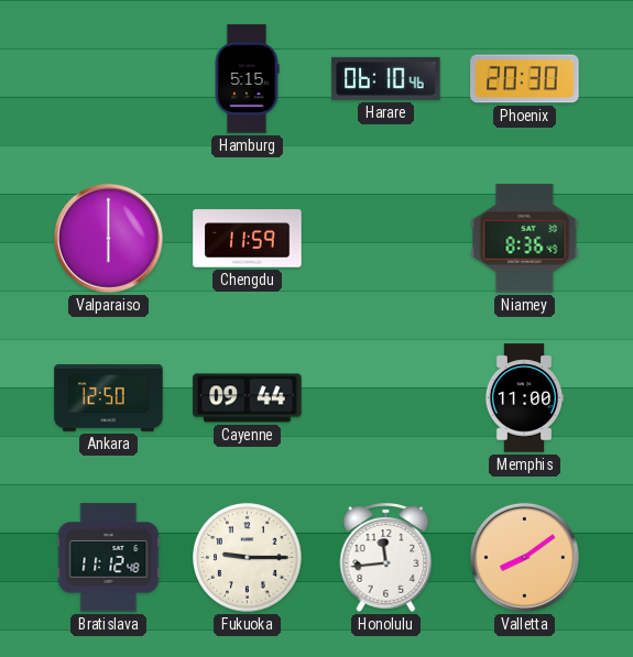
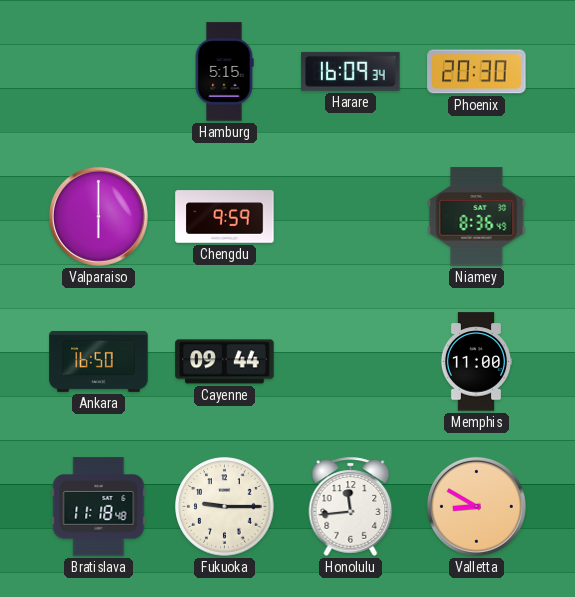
Harare: 06:10 -> 16:09
Chengdu: 11:59 -> 9:59
Ankara: 12:50 -> 16:50
Bratislava: 11:12 -> 11:18
Valletta: 8:09 -> 8:50
